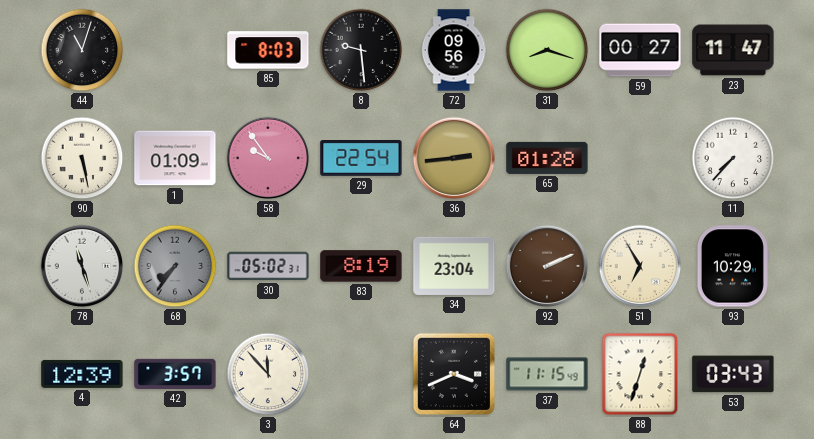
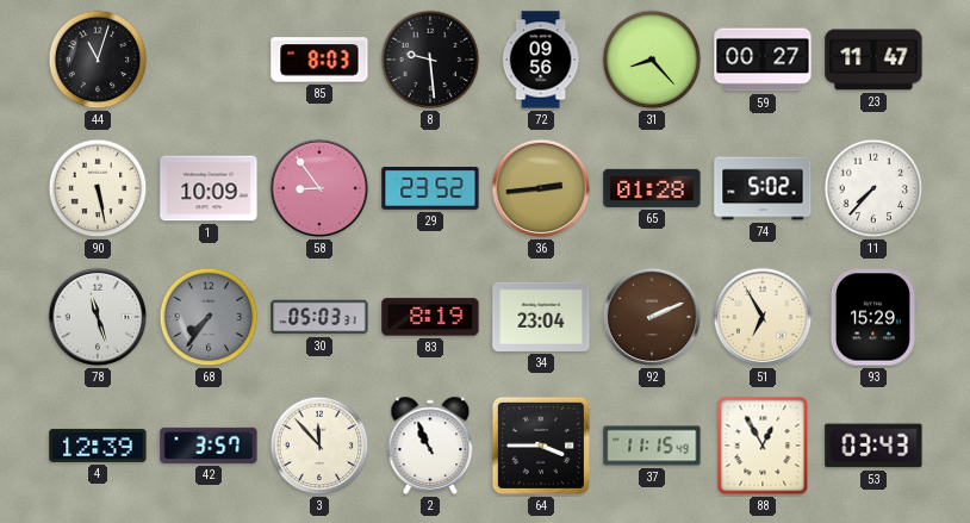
31: 8:18 -> 8:23
1: 01:09 -> 10:09
58: 9:54 -> 8:54
29: 22:54 -> 23:52
74: none -> 5:02
30: 05:02 -> 05:03
93: 10:29 -> 15:29
2: none -> 10:56
64: 3:41 -> 3:45
88: 12:33 -> 12:55
